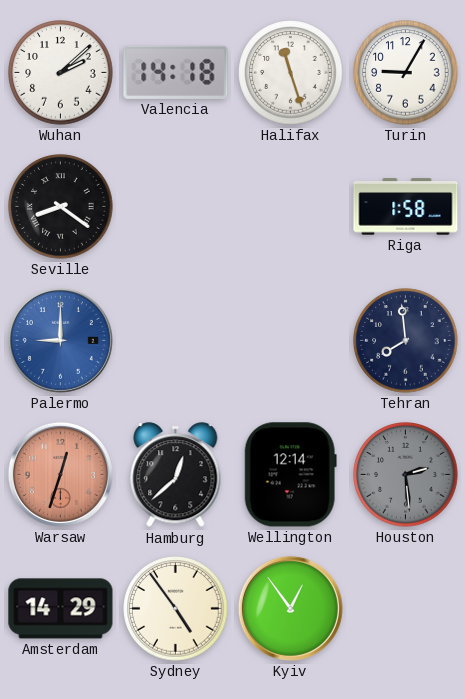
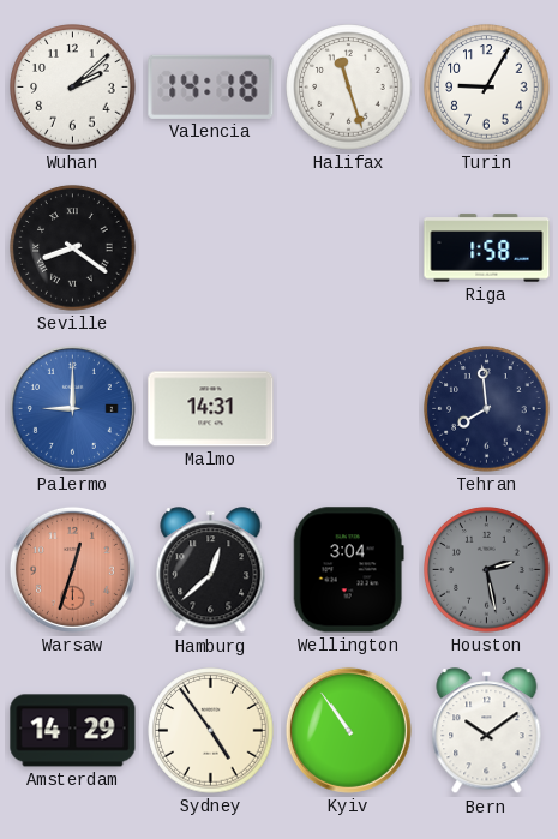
Malmo: none -> 14:31
Wellington: 12:14 -> 3:04
Houston: 2:29 -> 2:28
Kyiv: 12:54 -> 10:54
Bern: none -> 10:09
